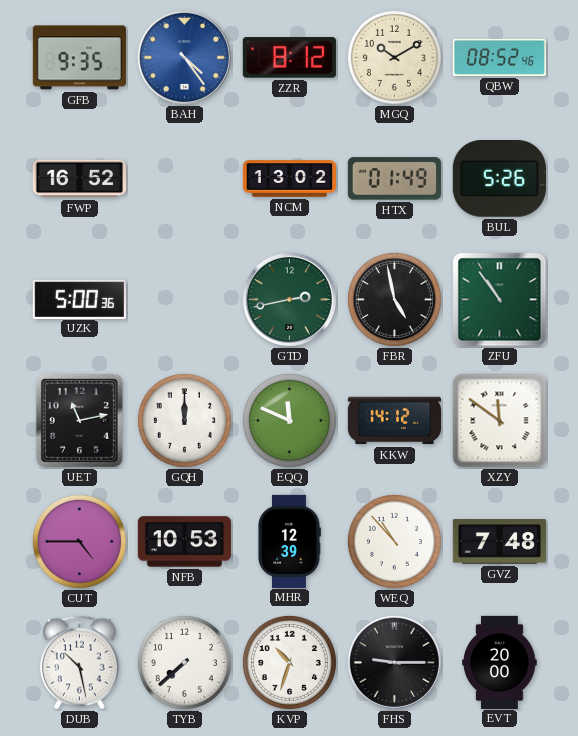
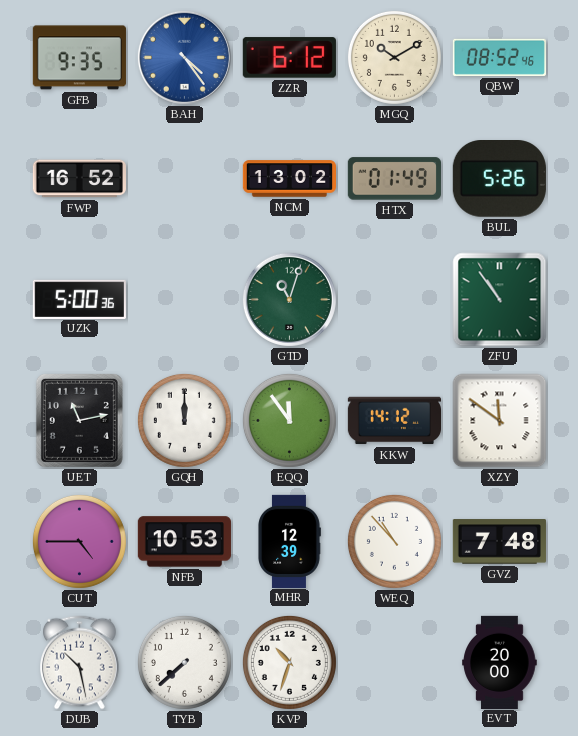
ZZR: 8:12 -> 6:12
GTD: 2:43 -> 11:03
FBR: 4:58 -> none
EQQ: 11:49 -> 11:54
FHS: 9:15 -> none
